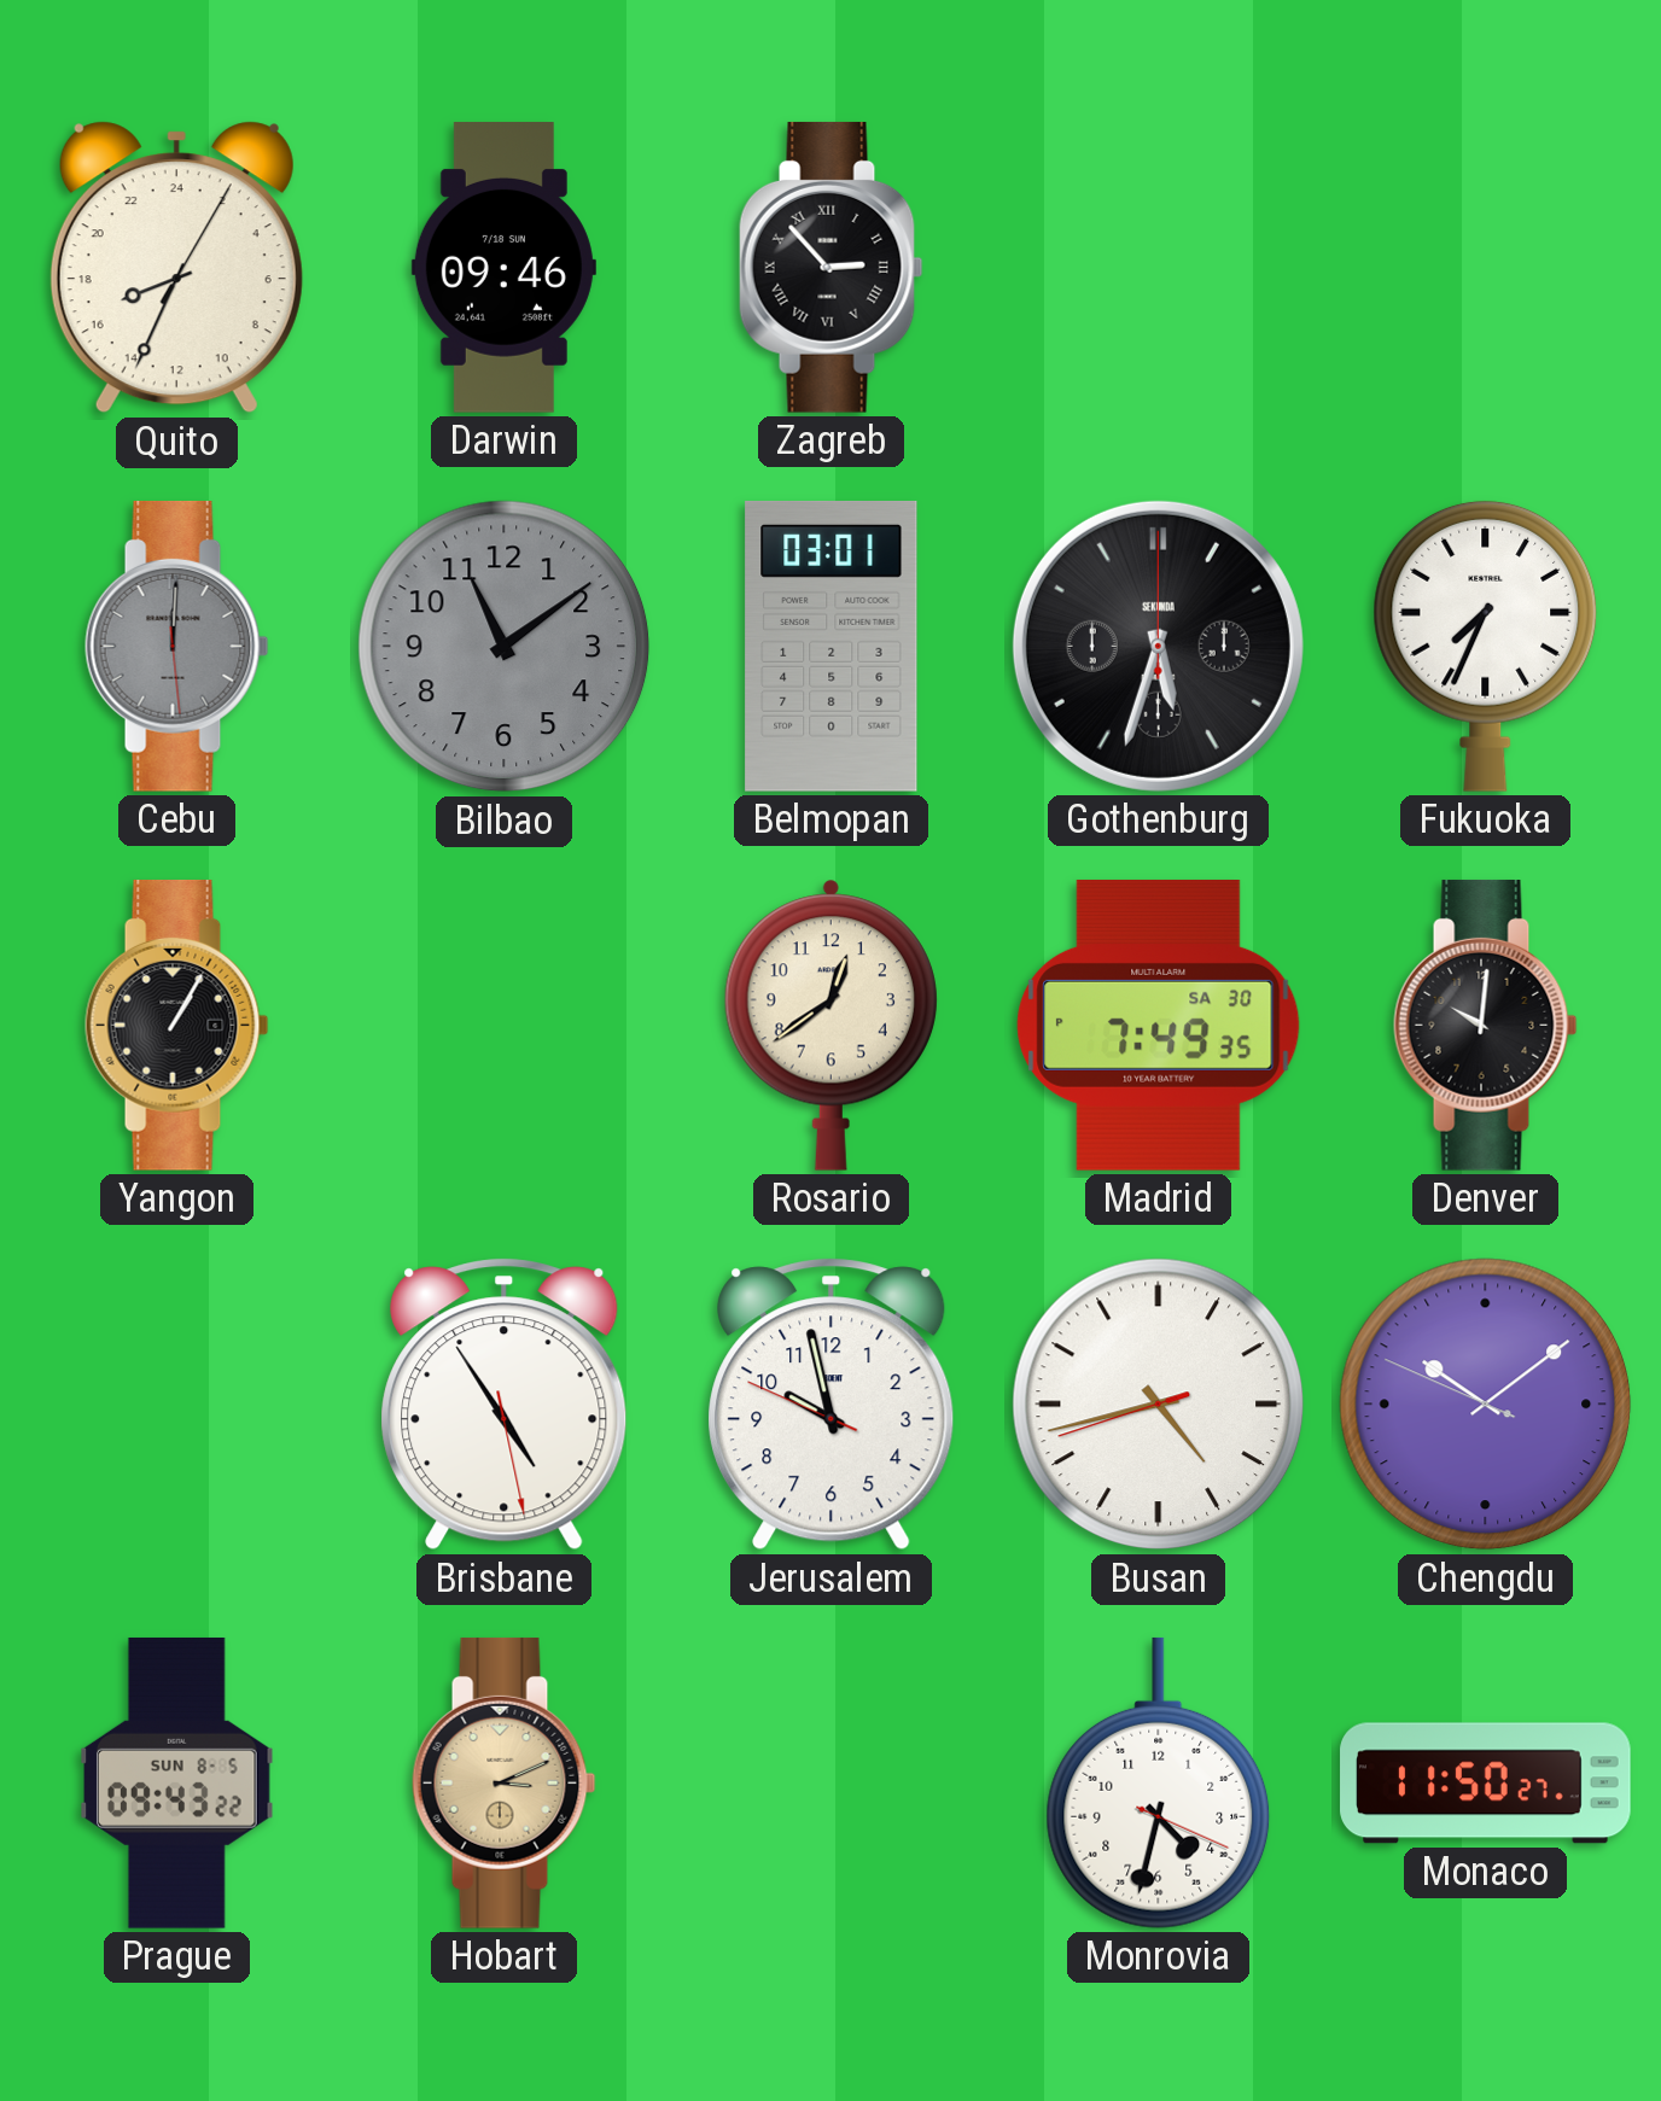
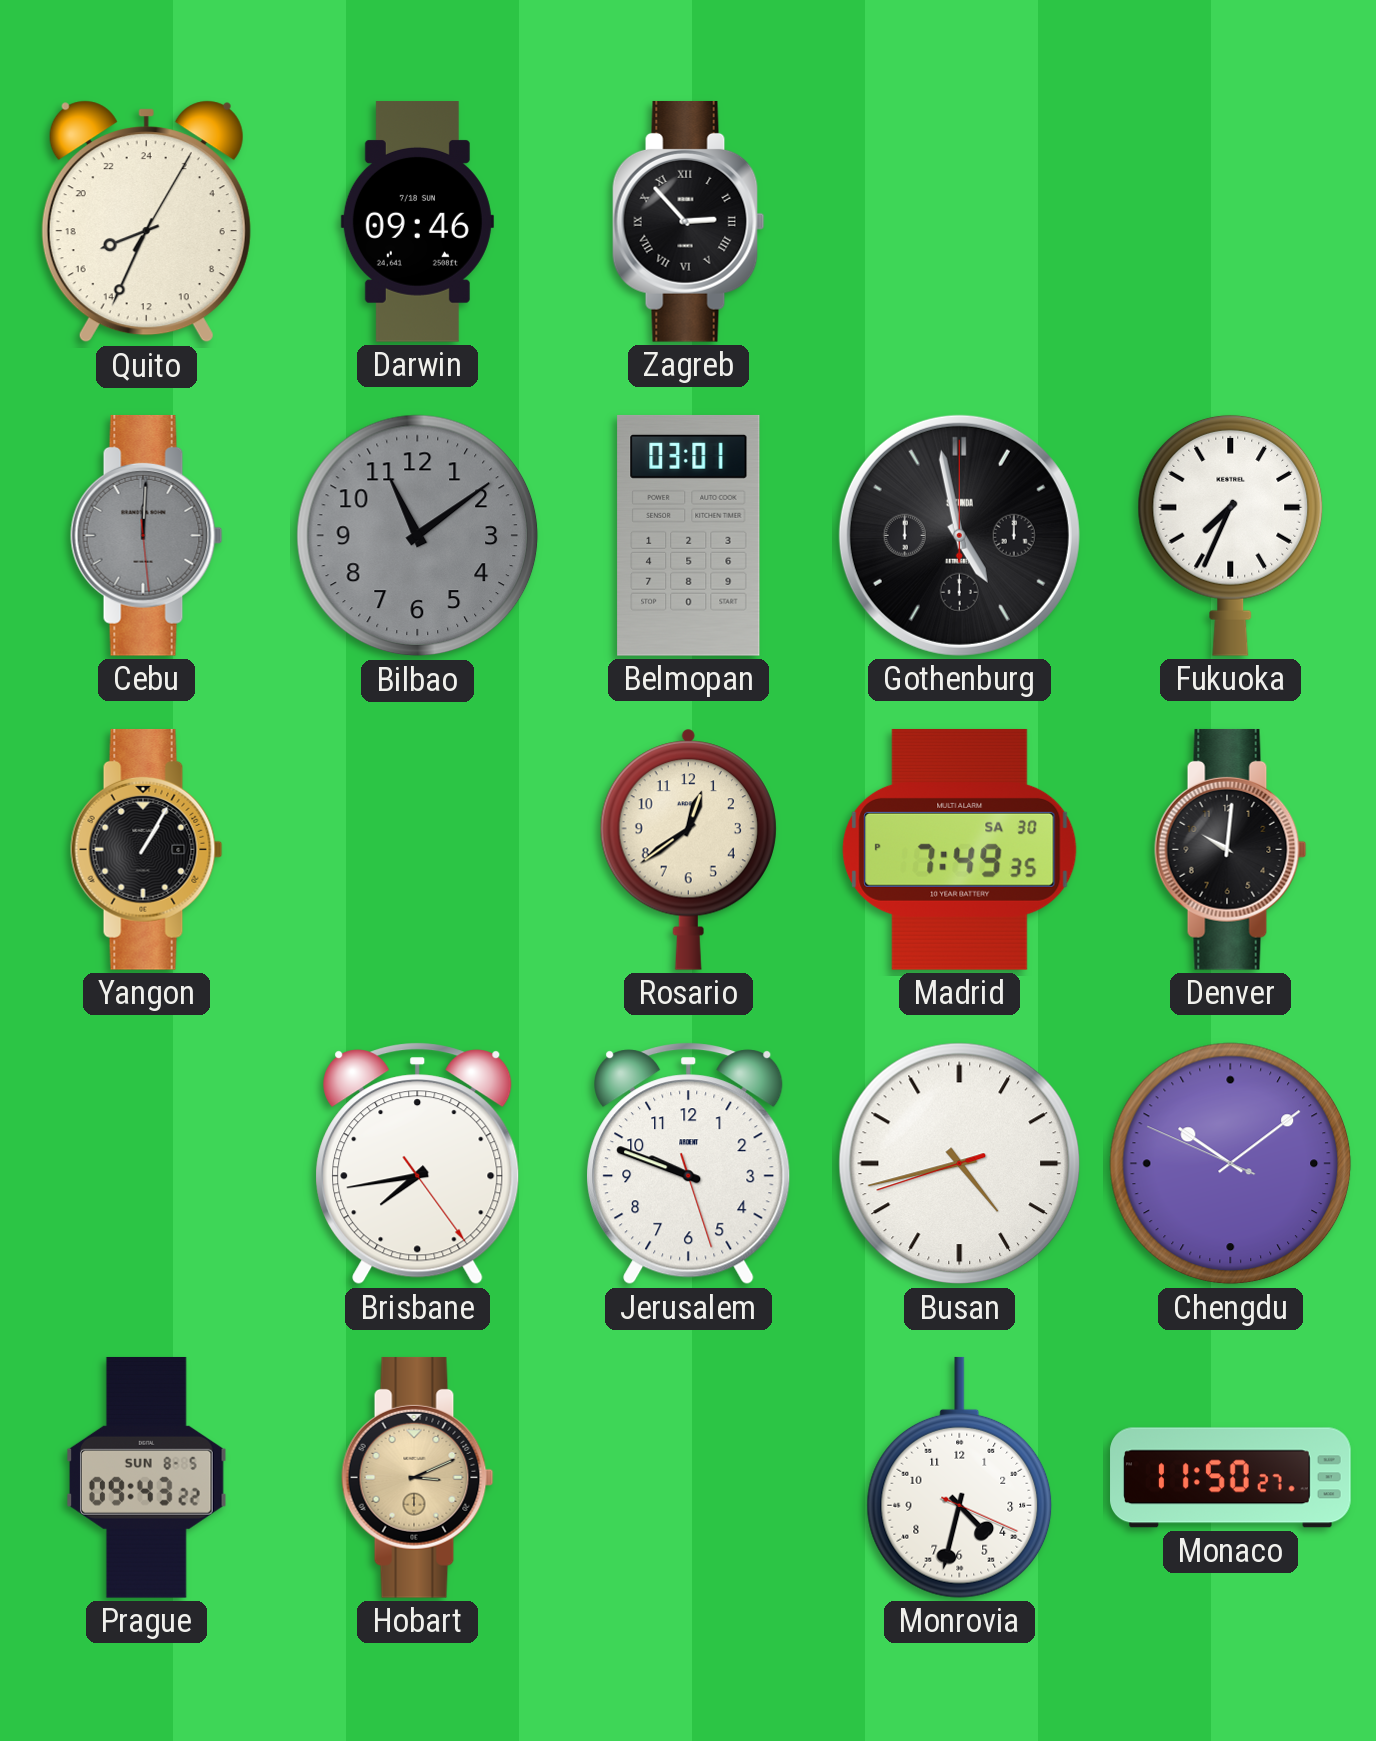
Gothenburg: 5:33 -> 4:58
Brisbane: 4:54 -> 7:43
Jerusalem: 9:57 -> 9:48
